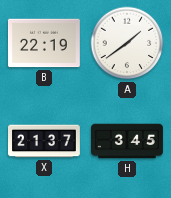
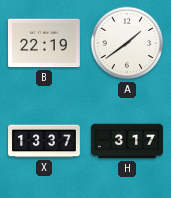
X: 21:37 -> 13:37
H: 3:45 -> 3:17
